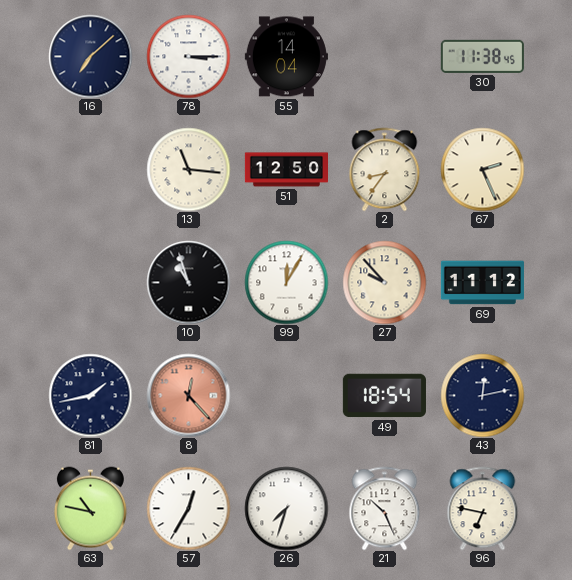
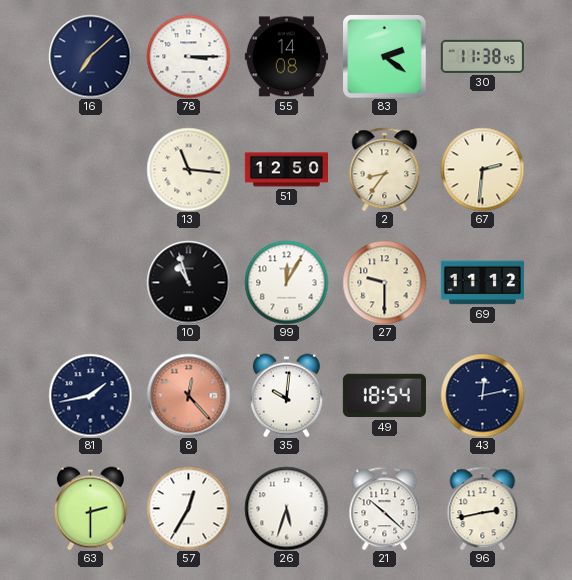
55: 14:04 -> 14:08
83: none -> 2:21
67: 2:26 -> 2:31
27: 9:53 -> 9:30
35: none -> 10:01
63: 10:47 -> 2:30
26: 7:33 -> 5:33
21: 10:26 -> 10:22
96: 6:47 -> 2:43
